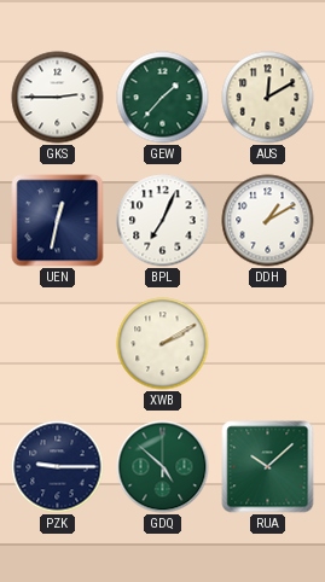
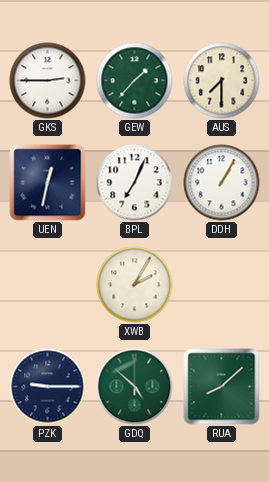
AUS: 12:10 -> 7:30
DDH: 1:10 -> 1:05
XWB: 2:10 -> 2:05
RUA: 10:08 -> 8:08
